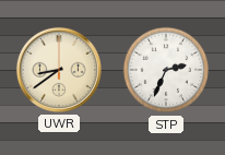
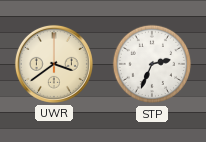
UWR: 8:39 -> 3:39
